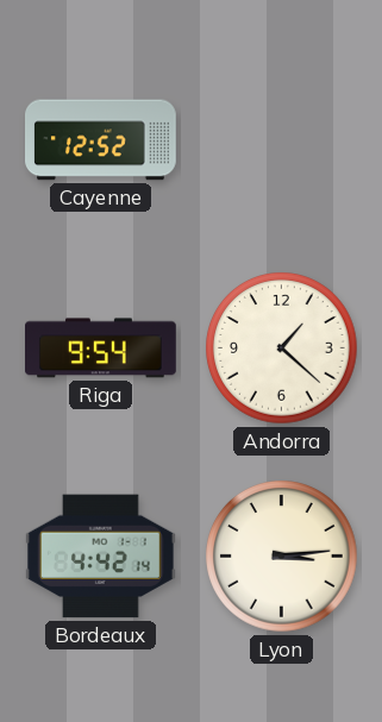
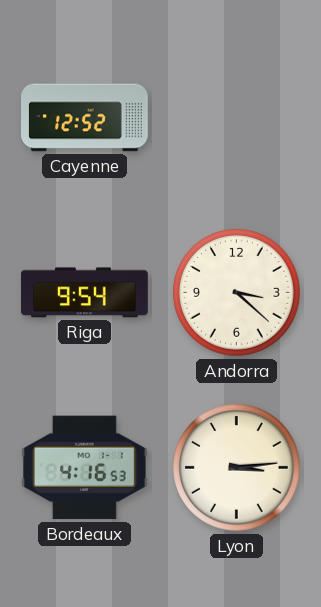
Andorra: 1:22 -> 3:22
Bordeaux: 4:42 -> 4:16
